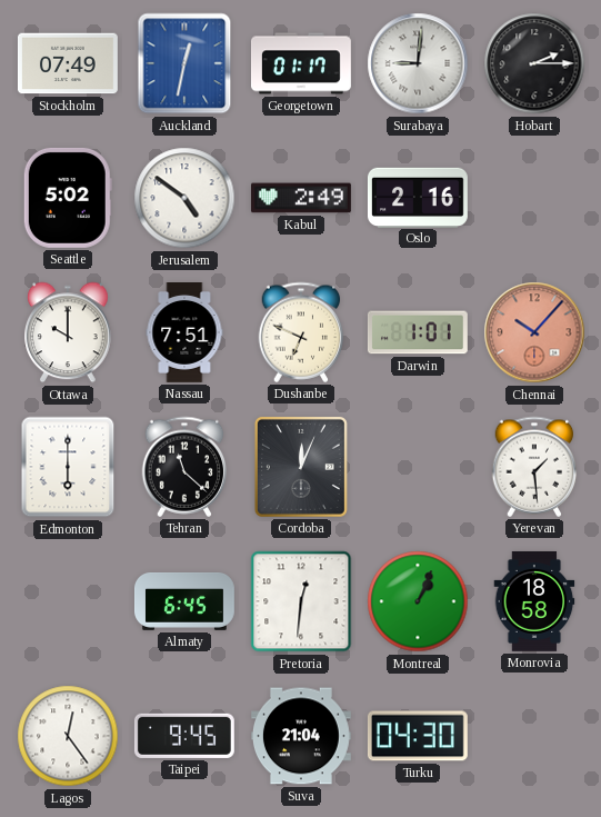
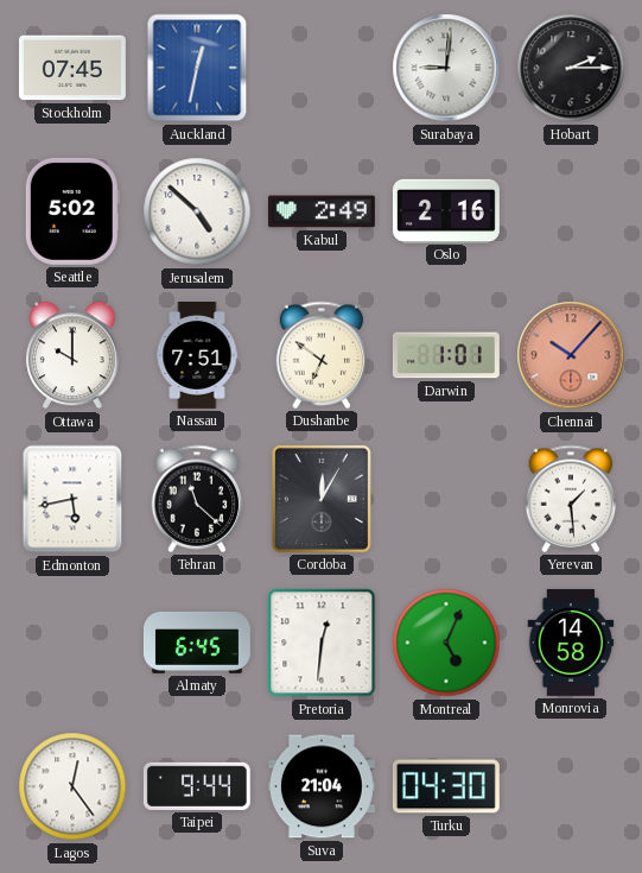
Stockholm: 07:49 -> 07:45
Georgetown: 01:17 -> none
Jerusalem: 4:51 -> 4:52
Dushanbe: 6:49 -> 6:51
Edmonton: 6:00 -> 5:43
Cordoba: 12:04 -> 12:05
Montreal: 1:04 -> 5:04
Monrovia: 18:58 -> 14:58
Taipei: 9:45 -> 9:44
